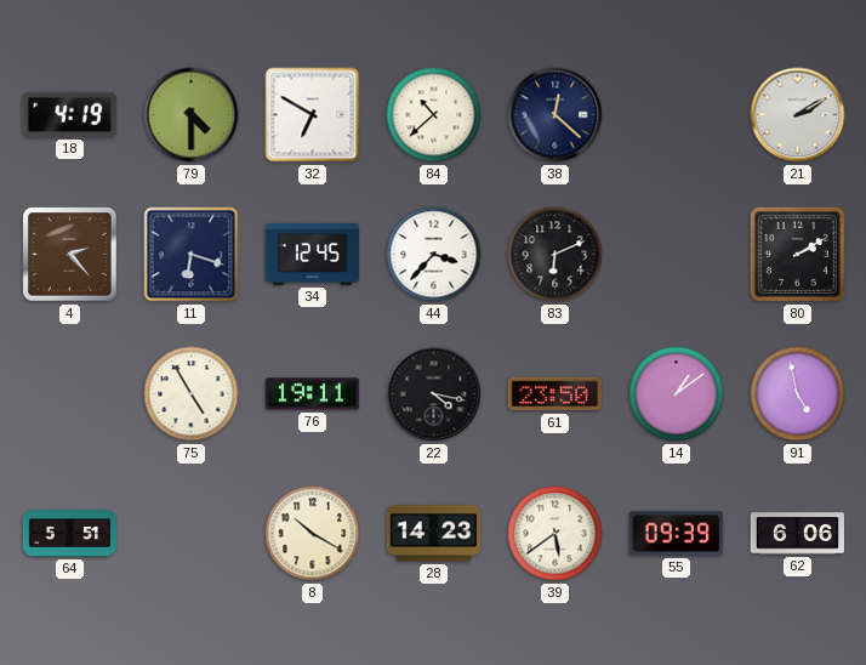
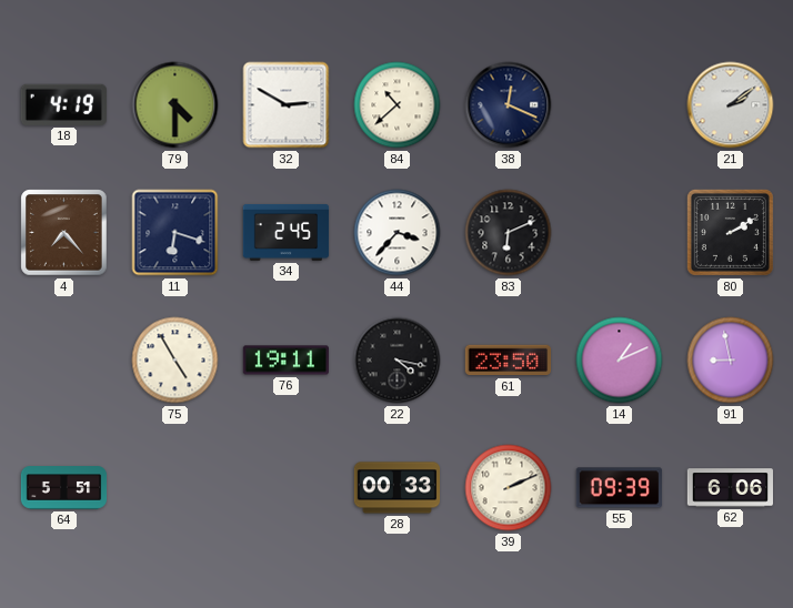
32: 6:50 -> 2:50
38: 12:22 -> 12:19
21: 2:10 -> 2:09
4: 2:23 -> 7:23
34: 12:45 -> 2:45
14: 1:09 -> 1:11
91: 4:58 -> 8:58
8: 10:20 -> none
28: 14:23 -> 00:33
39: 5:39 -> 2:11
